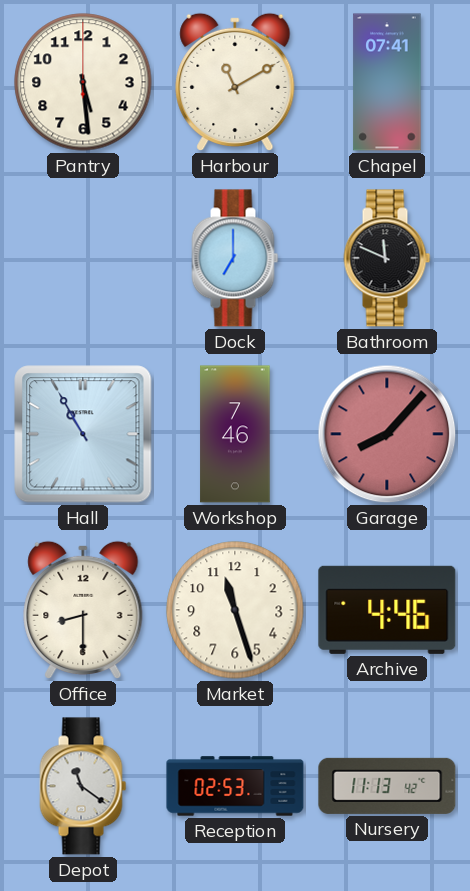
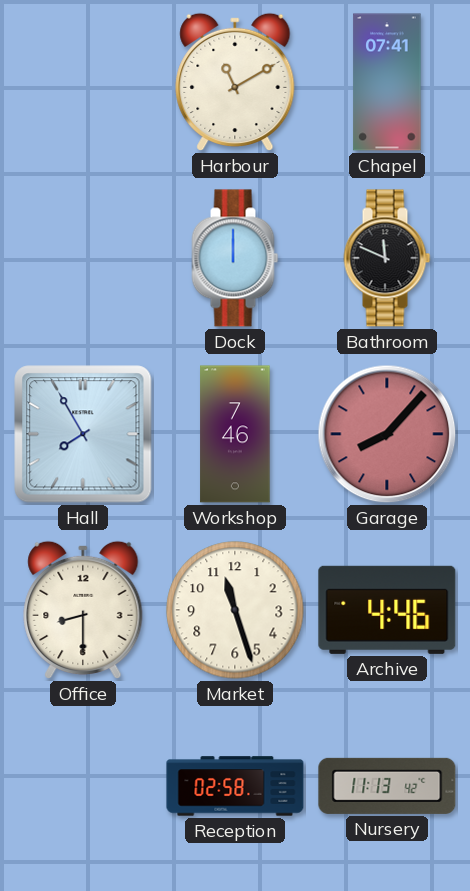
Pantry: 5:29 -> none
Dock: 7:00 -> 12:00
Hall: 10:55 -> 7:55
Depot: 11:21 -> none
Reception: 02:53 -> 02:58
